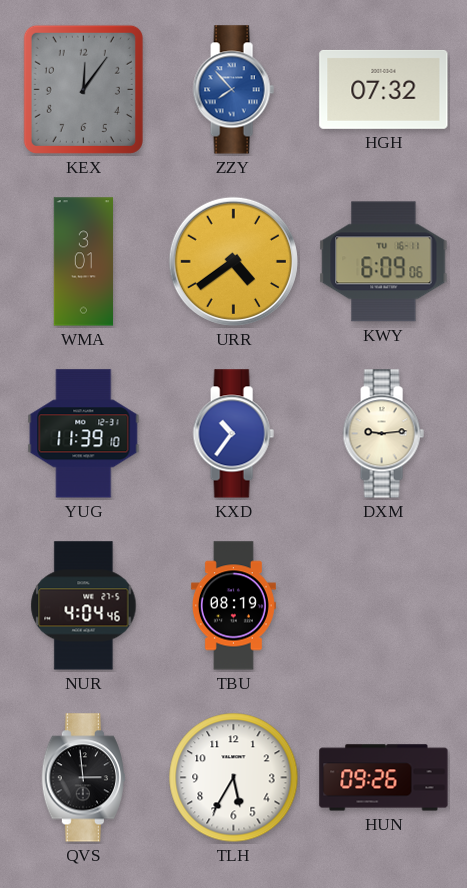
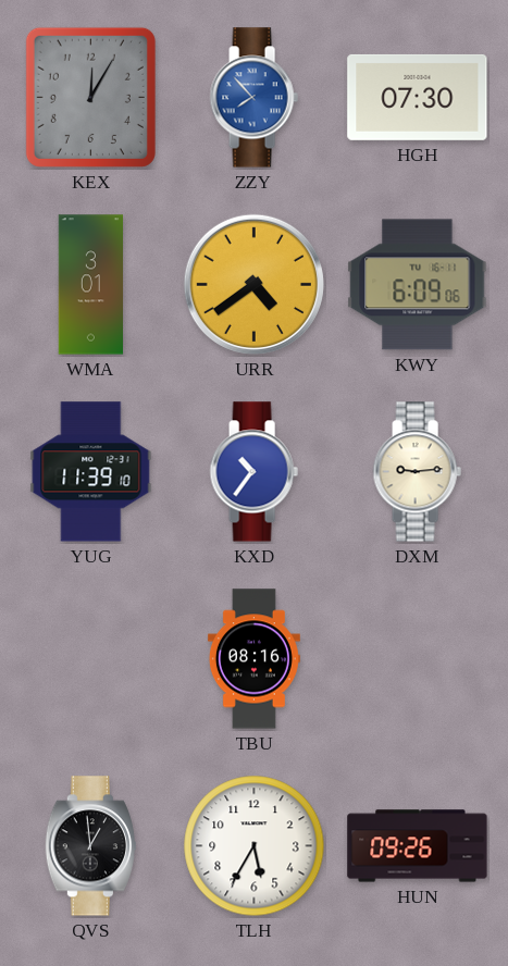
KEX: 12:06 -> 12:05
HGH: 07:32 -> 07:30
NUR: 4:04 -> none
TBU: 08:19 -> 08:16
QVS: 2:59 -> 12:59
